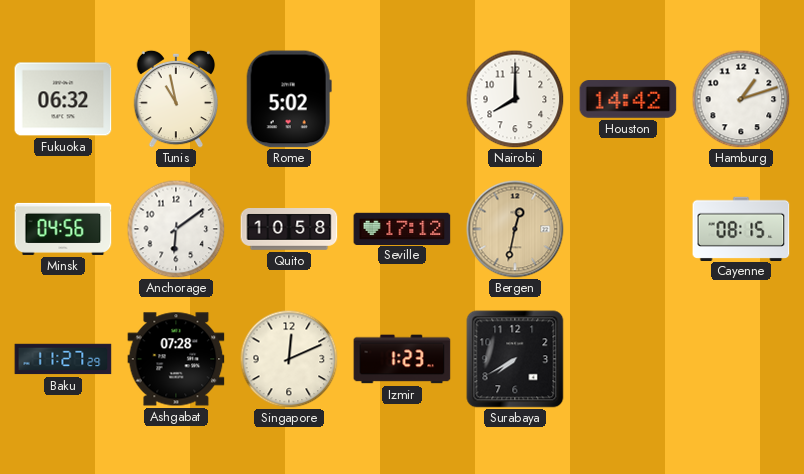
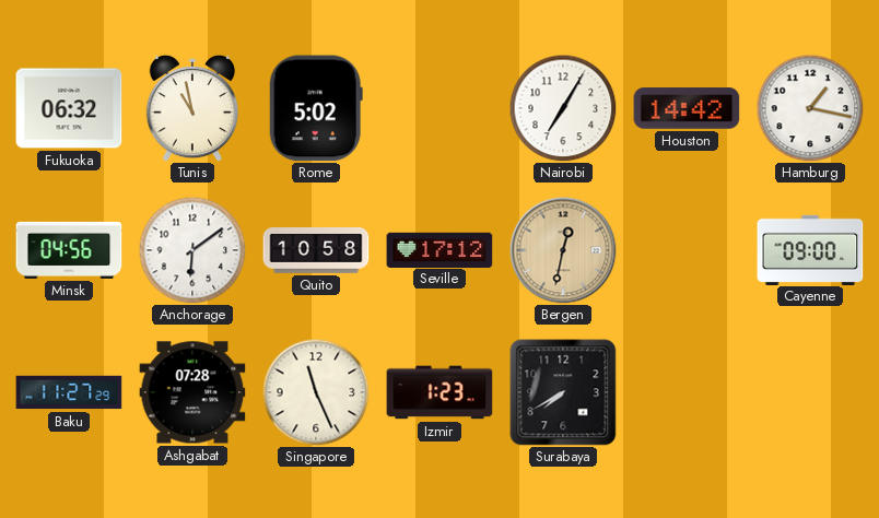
Nairobi: 8:00 -> 7:05
Hamburg: 1:12 -> 1:17
Cayenne: 08:15 -> 09:00
Singapore: 12:11 -> 11:26
